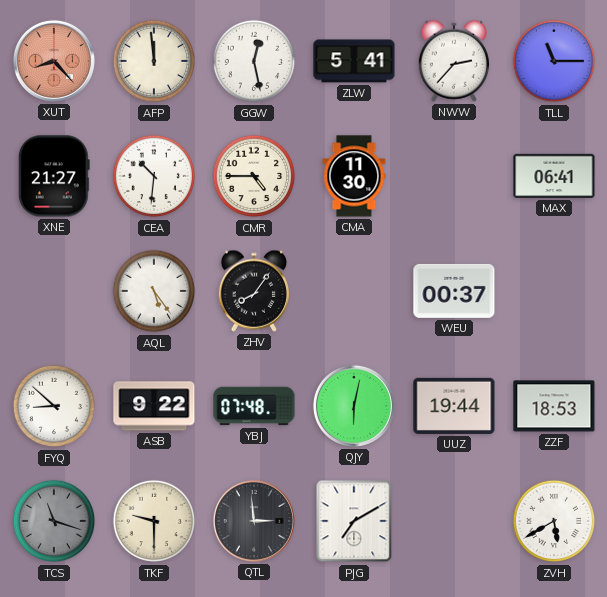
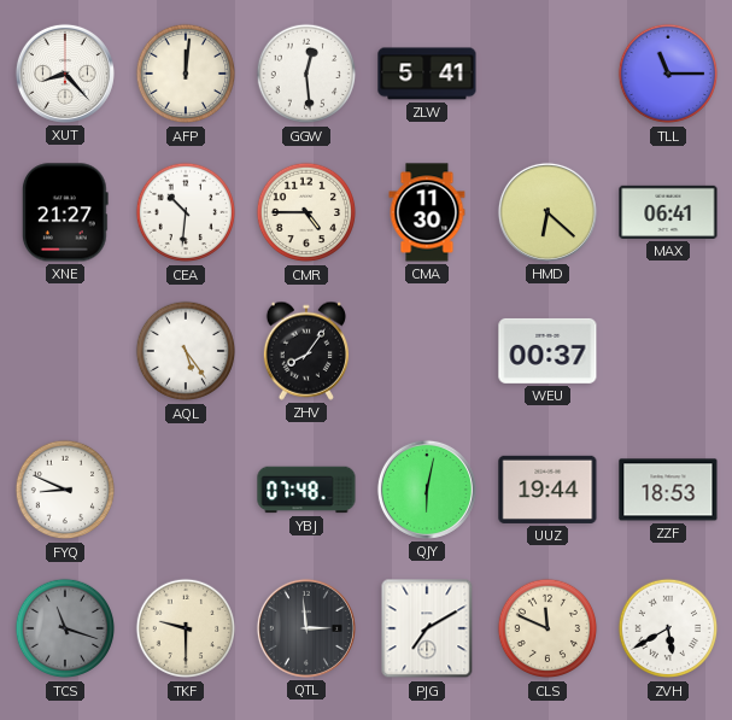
XUT dial: salmon -> white
AFP: 11:59 -> 12:01
GGW: 12:28 -> 12:29
NWW: 2:37 -> none
HMD: none -> 6:22
FYQ: 8:52 -> 8:49
ASB: 9:22 -> none
CLS: none -> 11:49
